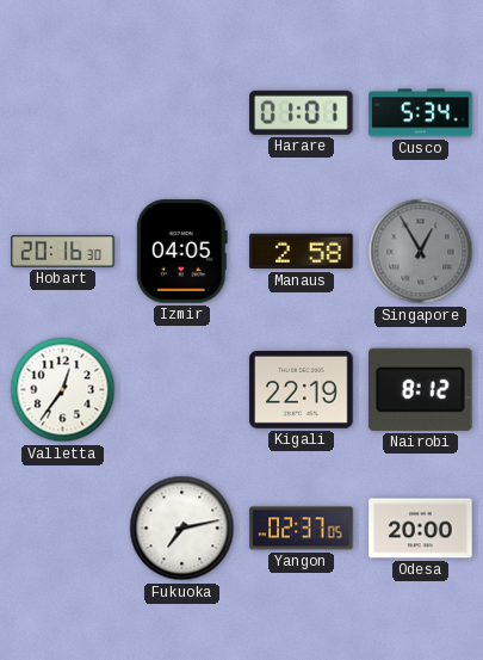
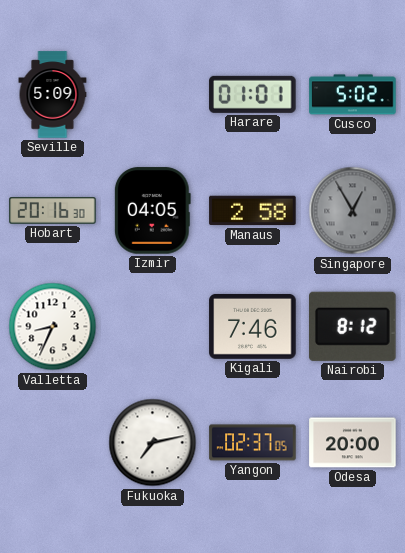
Seville: none -> 5:09
Cusco: 5:34 -> 5:02
Valletta: 12:36 -> 8:34
Kigali: 22:19 -> 7:46
